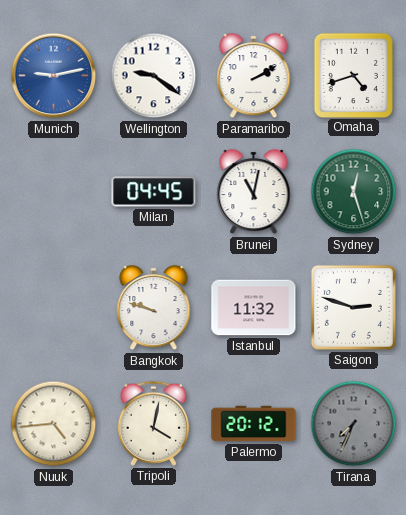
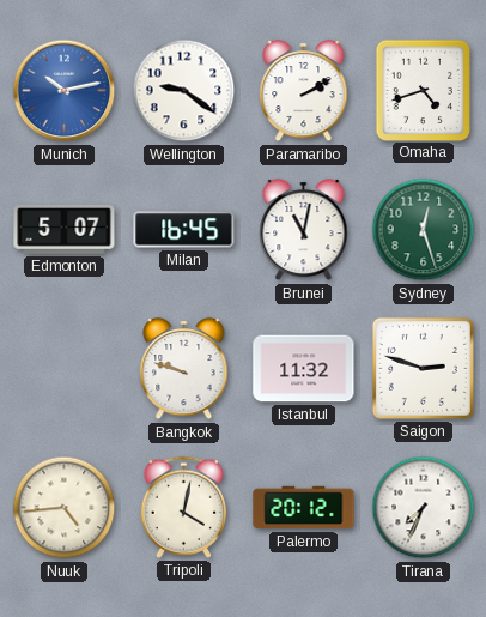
Munich: 9:13 -> 10:13
Edmonton: none -> 5:07
Milan: 04:45 -> 16:45
Tirana dial: grey -> white
